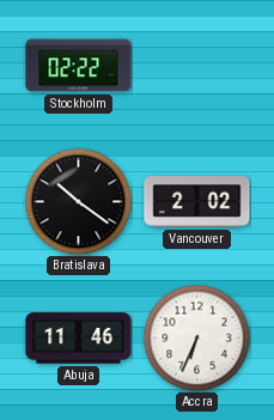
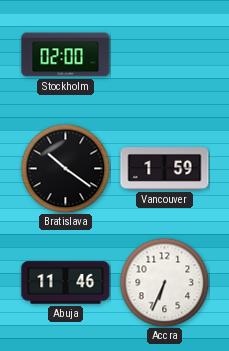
Stockholm: 02:22 -> 02:00
Vancouver: 2:02 -> 1:59
